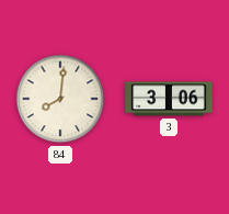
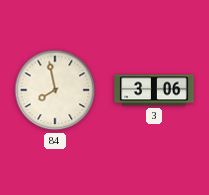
84: 8:01 -> 7:58
